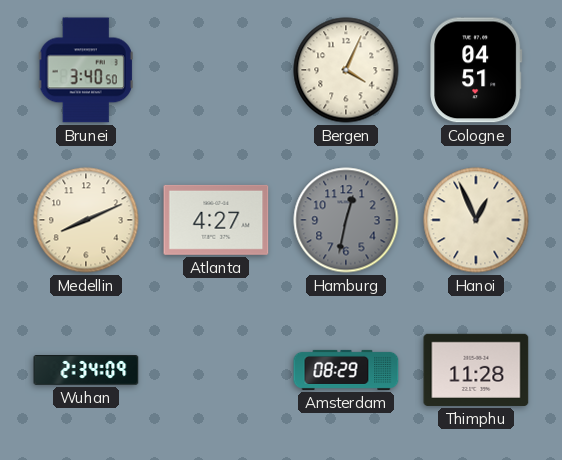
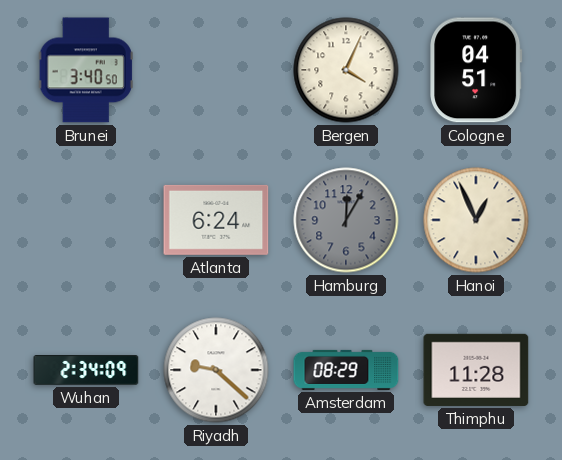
Medellin: 8:11 -> none
Atlanta: 4:27 -> 6:24
Hamburg: 12:32 -> 12:05
Riyadh: none -> 9:22
